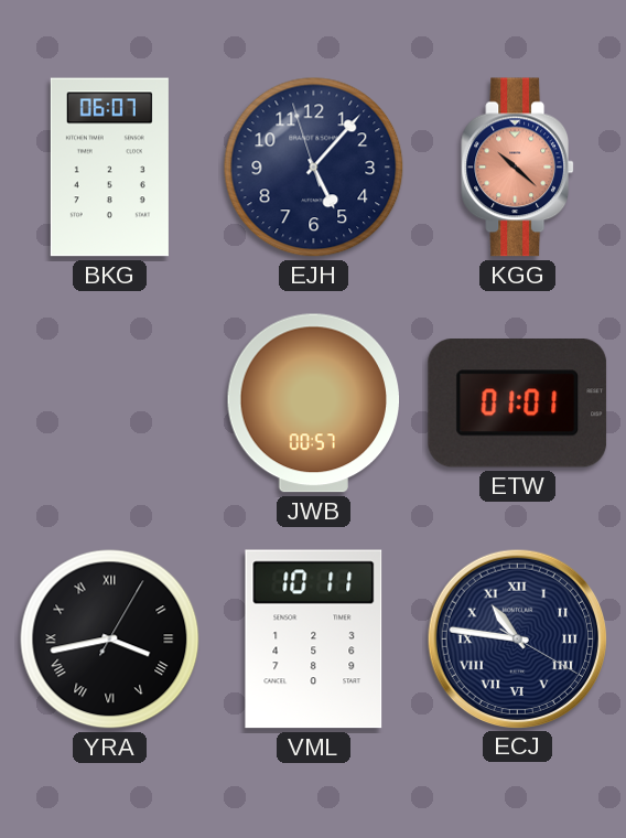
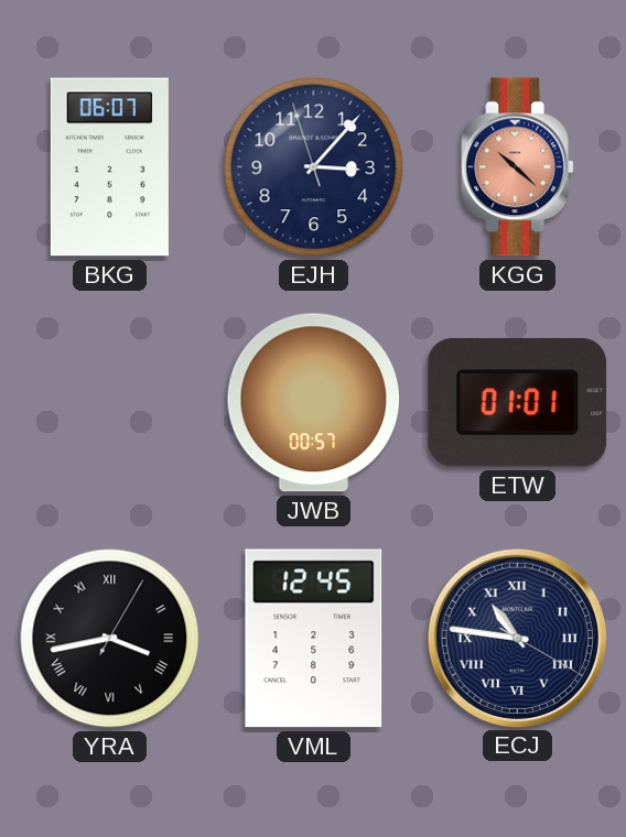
EJH: 5:06 -> 3:06
VML: 10:11 -> 12:45
